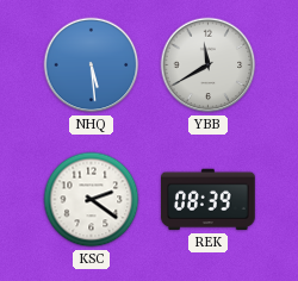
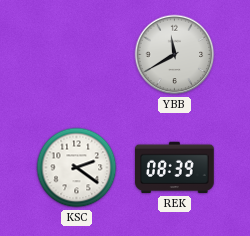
NHQ: 5:29 -> none
